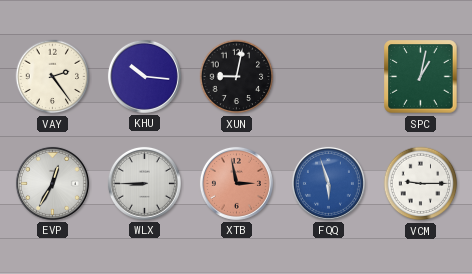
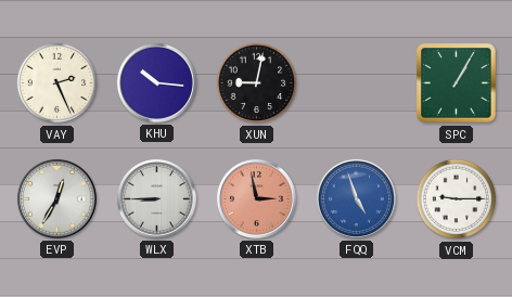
VAY: 2:24 -> 2:26
SPC: 1:02 -> 1:05
FQQ: 5:57 -> 4:57
